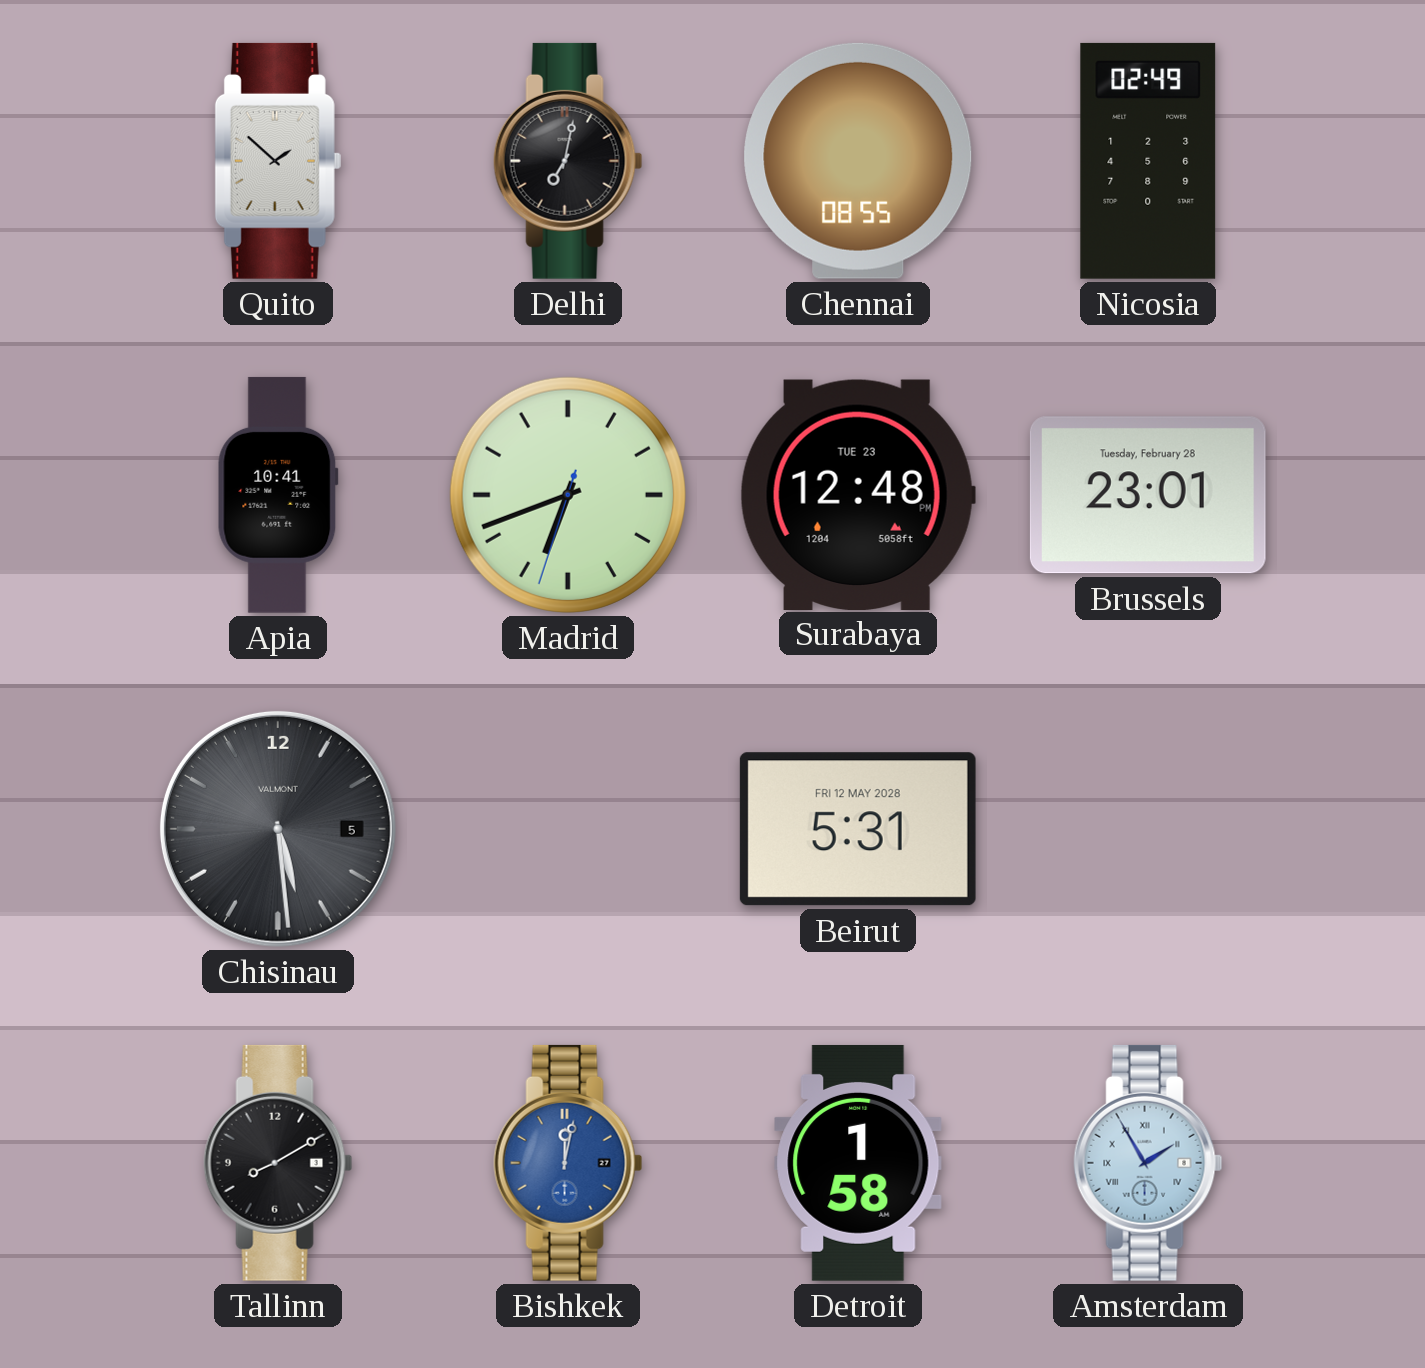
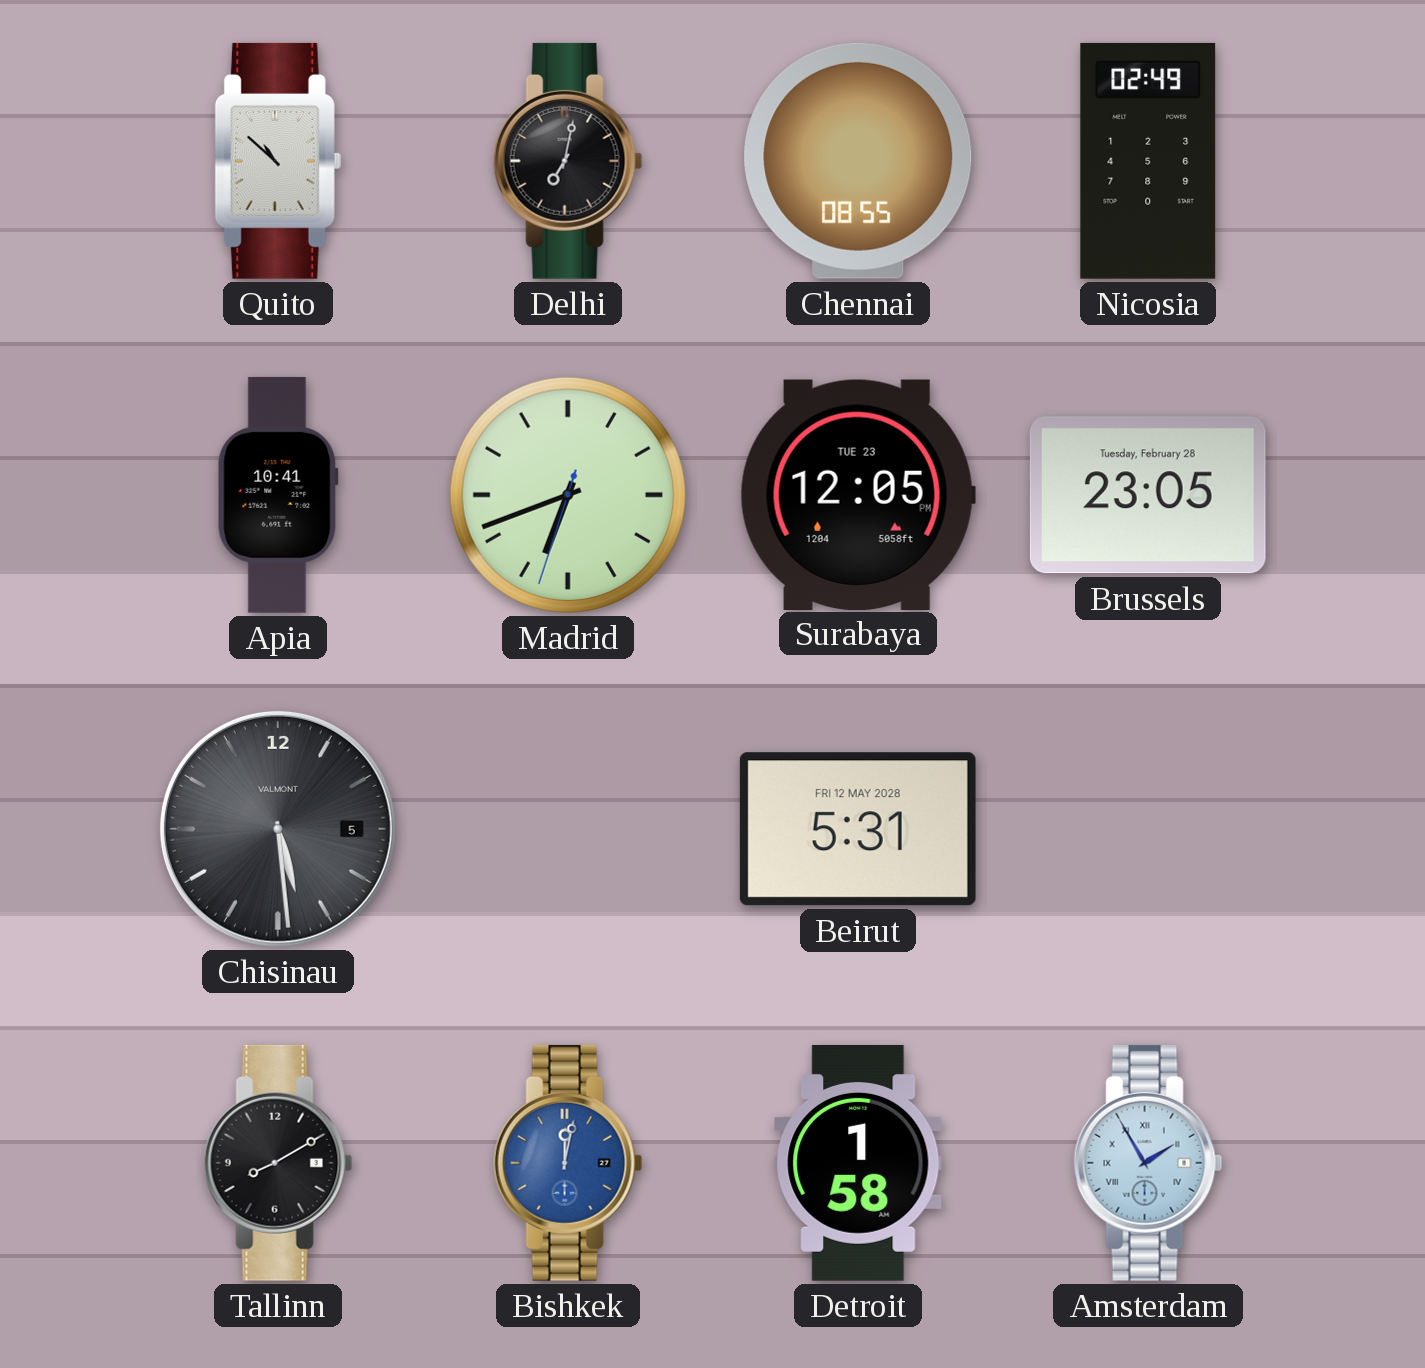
Quito: 1:52 -> 10:52
Surabaya: 12:48 -> 12:05
Brussels: 23:01 -> 23:05
